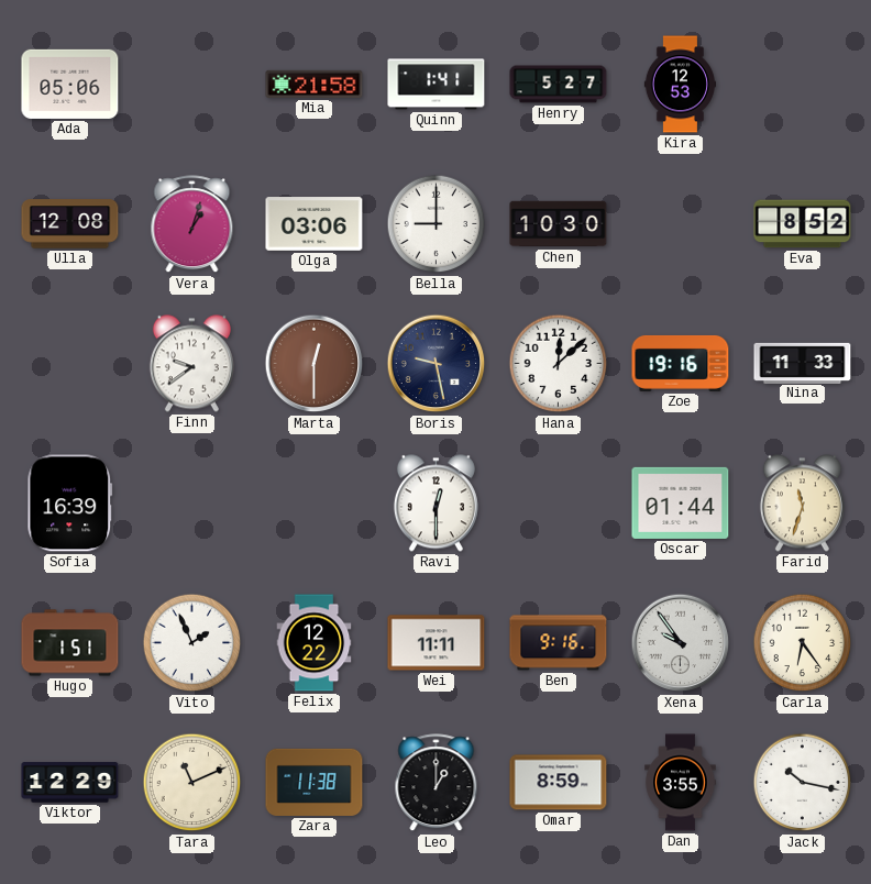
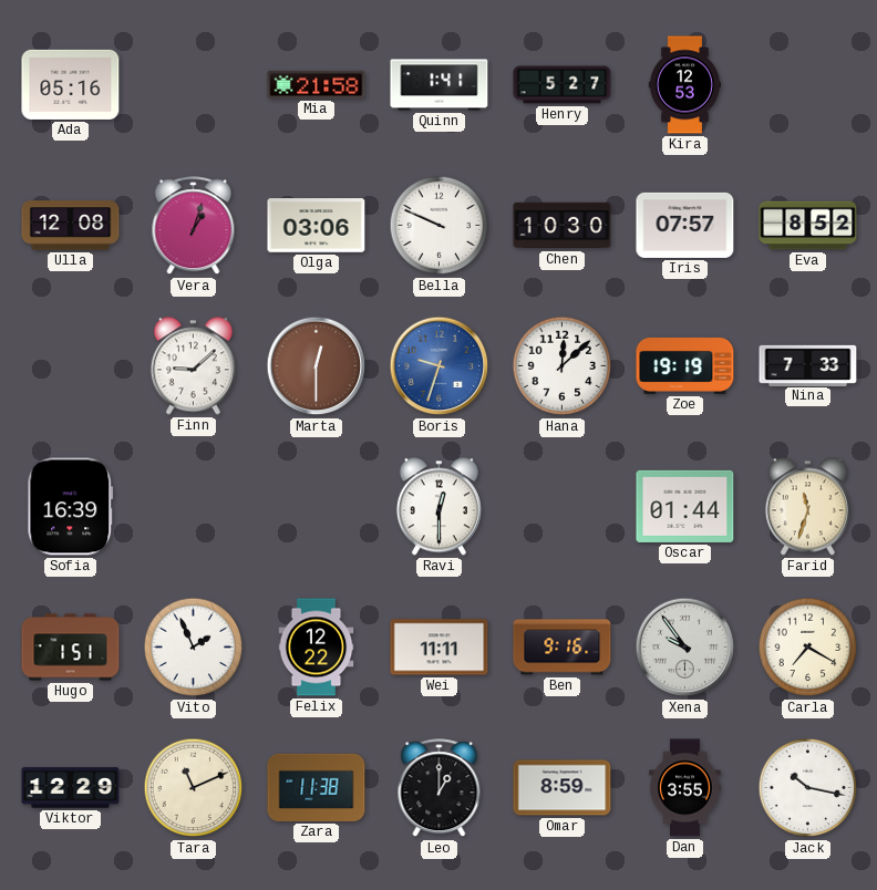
Ada: 05:06 -> 05:16
Bella: 9:00 -> 9:49
Iris: none -> 07:57
Finn: 9:39 -> 9:08
Boris: 9:28 -> 9:33
Boris dial: navy -> blue
Zoe: 19:16 -> 19:19
Nina: 11:33 -> 7:33
Carla: 6:24 -> 7:20
